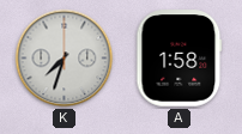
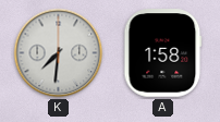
K: 7:33 -> 7:31
